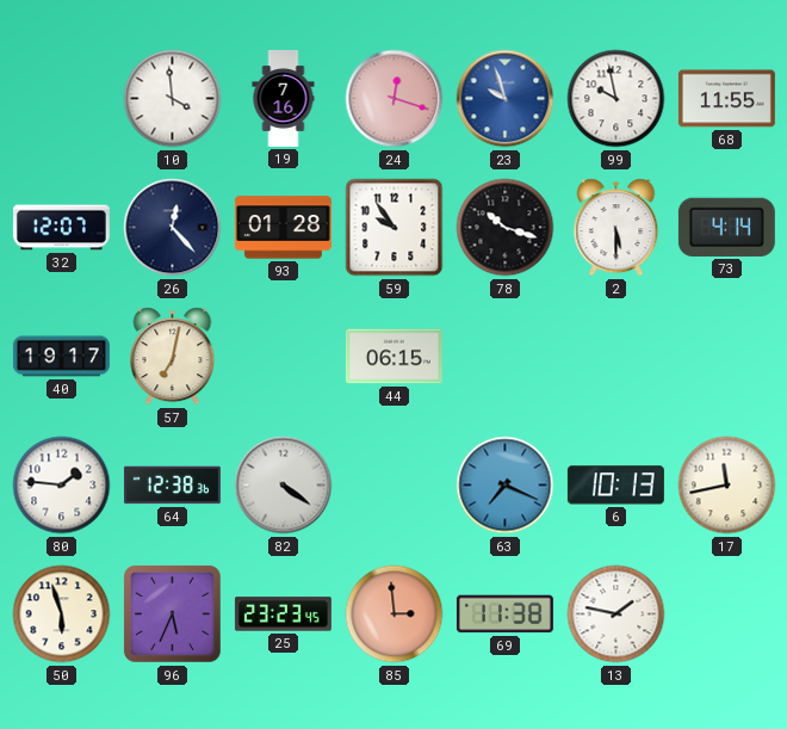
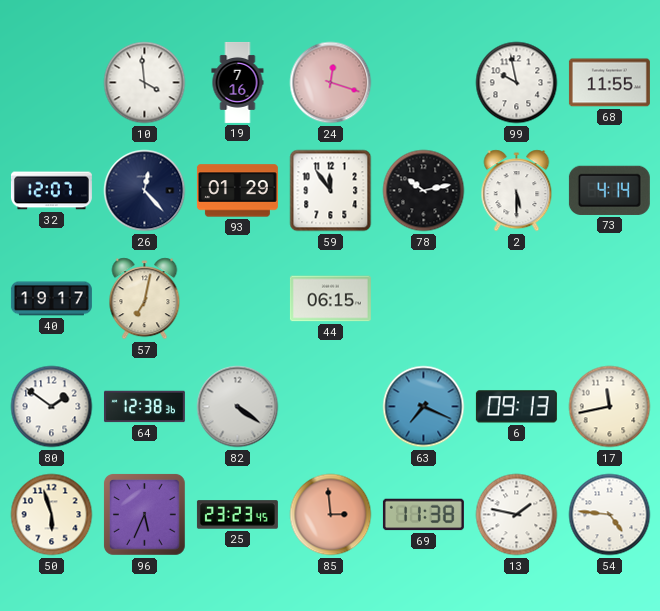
23: 9:57 -> none
93: 01:28 -> 01:29
59: 9:54 -> 11:54
78: 10:18 -> 10:13
80: 1:46 -> 1:51
6: 10:13 -> 09:13
54: none -> 4:46
